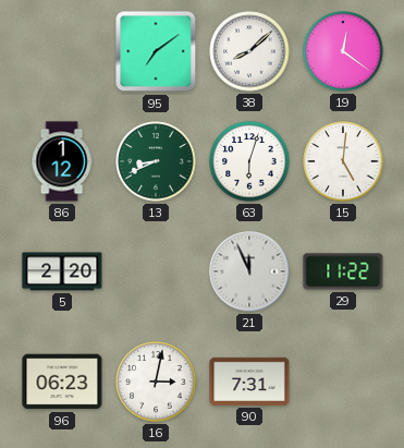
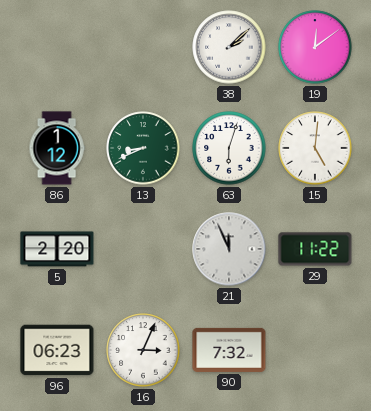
95: 7:09 -> none
38: 8:08 -> 2:08
19: 12:21 -> 12:09
16: 3:02 -> 3:04
90: 7:31 -> 7:32
